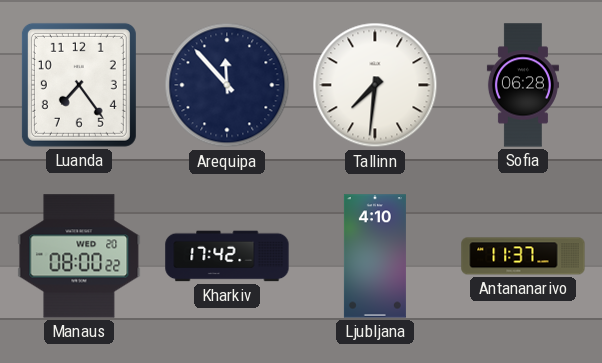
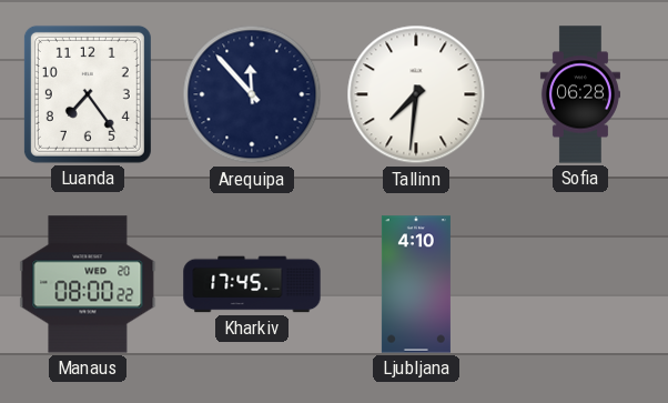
Kharkiv: 17:42 -> 17:45
Antananarivo: 11:37 -> none
